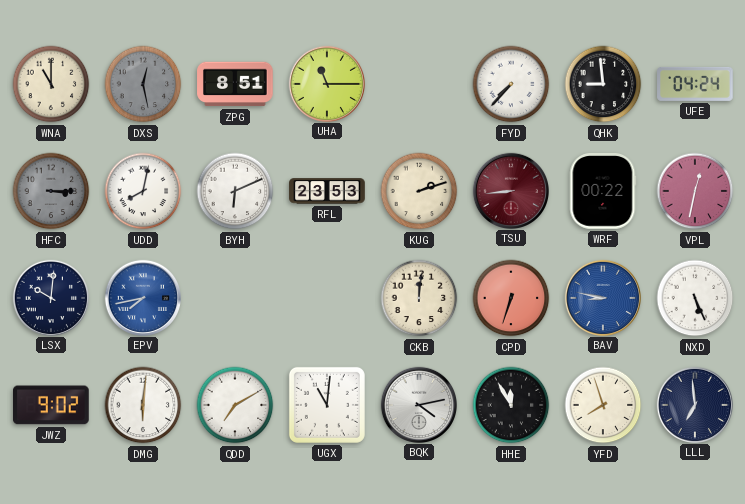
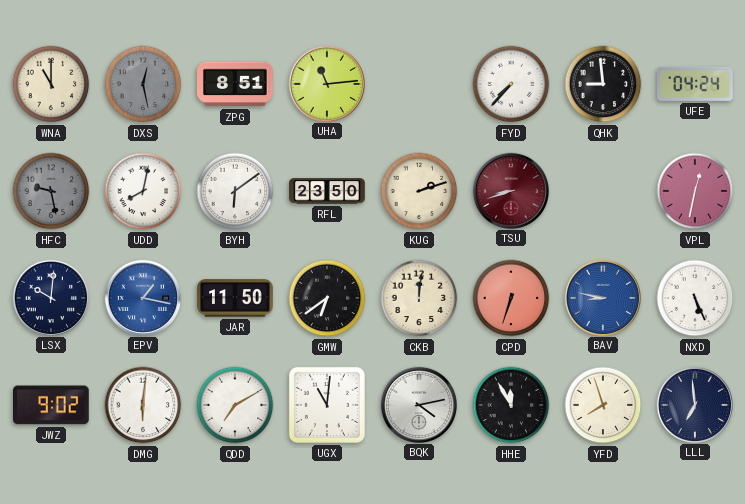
UHA: 11:15 -> 11:14
HFC: 3:15 -> 9:28
BYH: 6:11 -> 6:09
RFL: 23:53 -> 23:50
TSU: 8:44 -> 8:42
WRF: 00:22 -> none
EPV: 7:43 -> 1:17
JAR: none -> 11:50
GMW: none -> 6:39
